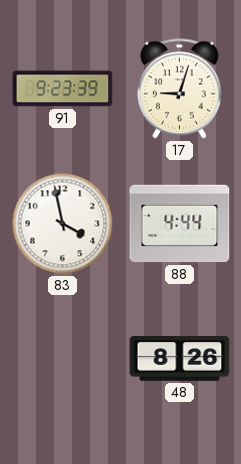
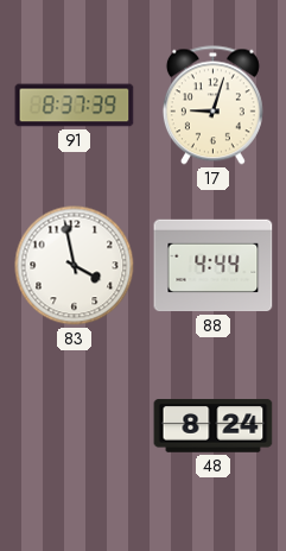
91: 9:23 -> 8:37
48: 8:26 -> 8:24
